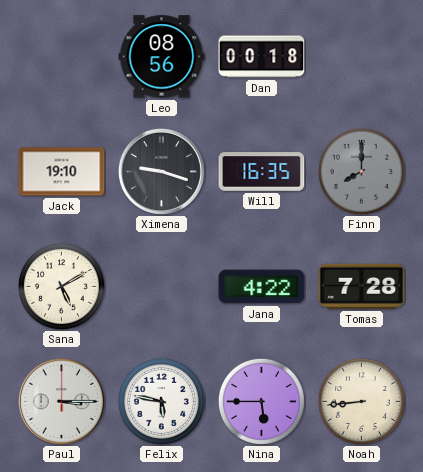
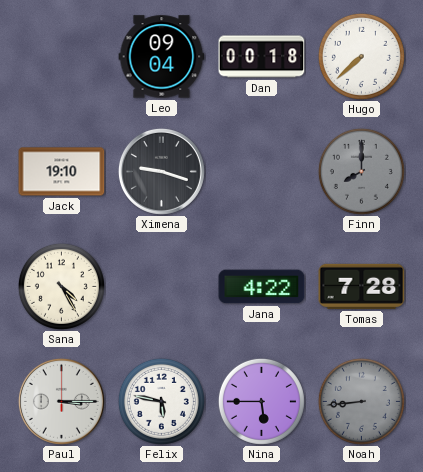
Leo: 08:56 -> 09:04
Hugo: none -> 7:38
Will: 16:35 -> none
Sana: 5:10 -> 4:25
Noah dial: cream -> grey
